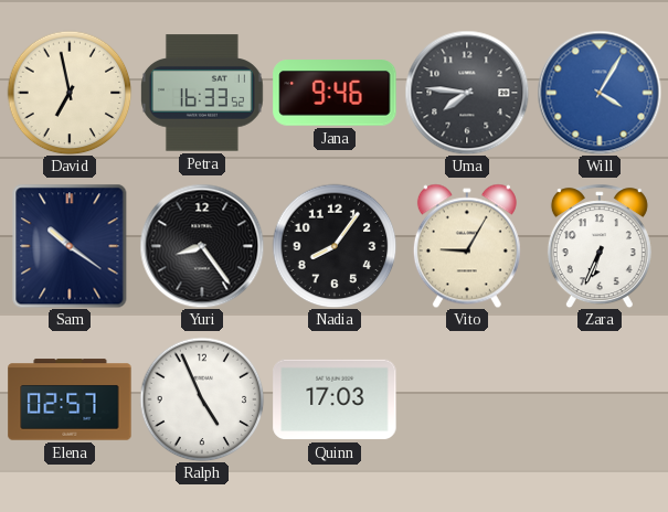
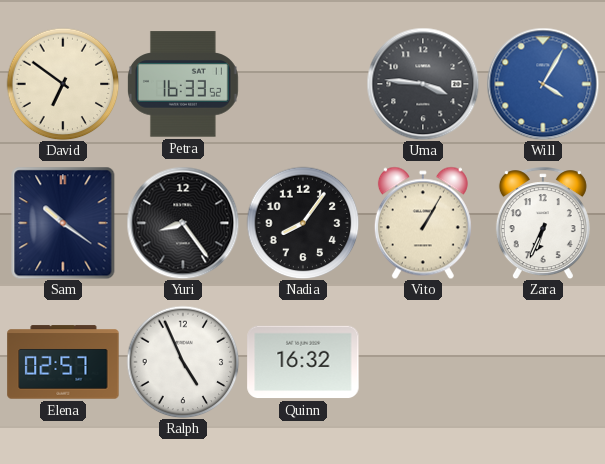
David: 6:58 -> 6:51
Jana: 9:46 -> none
Uma: 7:46 -> 3:46
Vito: 9:05 -> 1:05
Quinn: 17:03 -> 16:32
